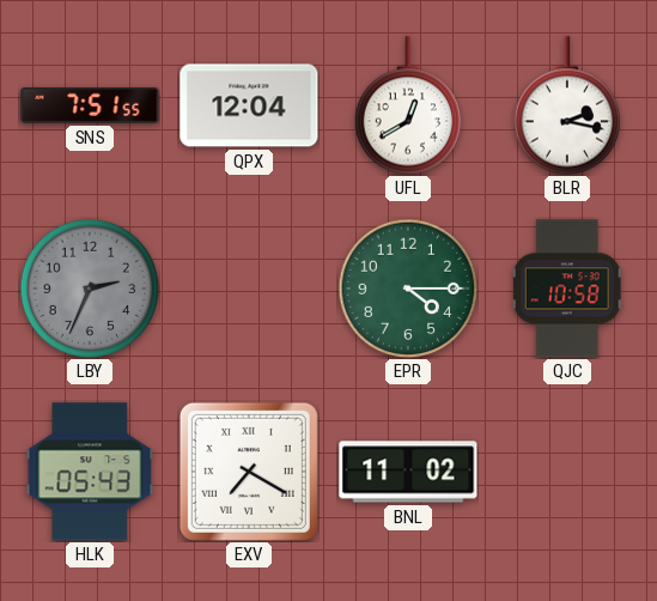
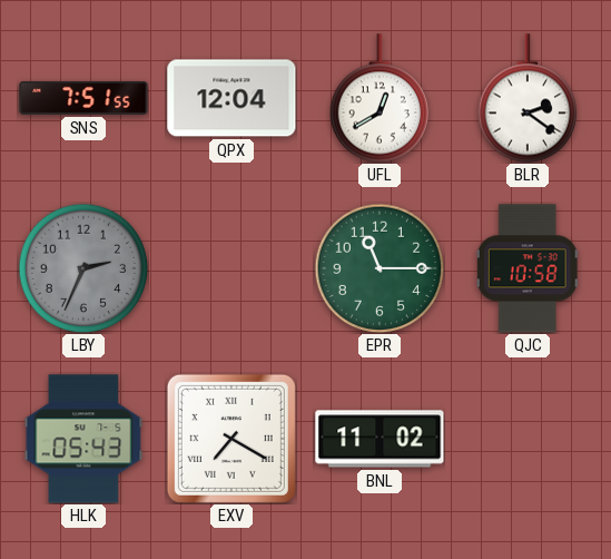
BLR: 2:17 -> 2:21
EPR: 4:15 -> 11:15
